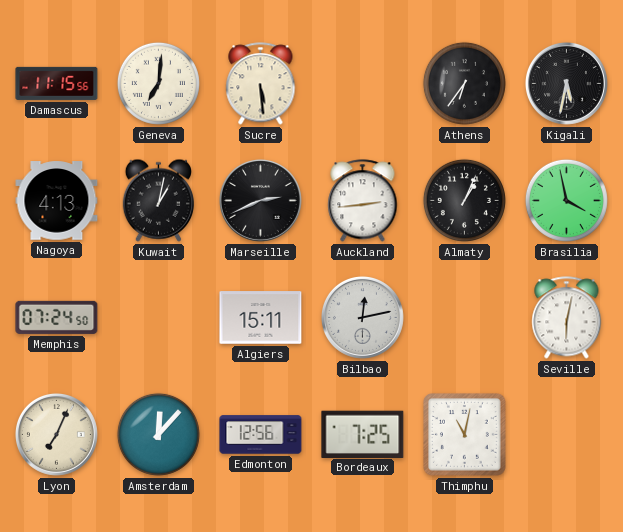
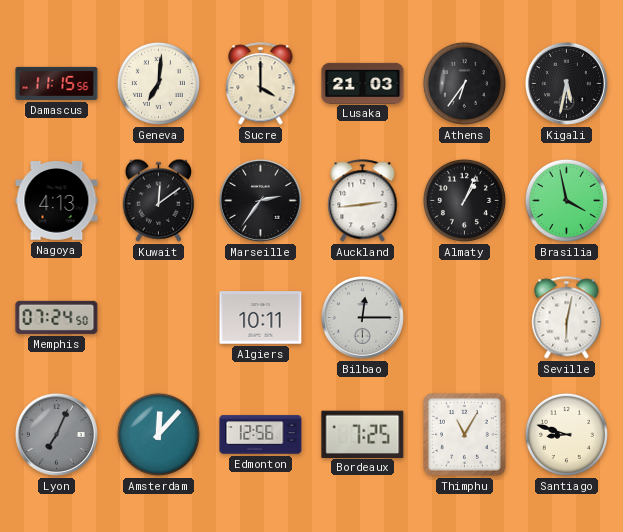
Sucre: 5:29 -> 4:00
Lusaka: none -> 21:03
Kuwait: 1:02 -> 12:09
Marseille: 2:41 -> 2:36
Algiers: 15:11 -> 10:11
Bilbao: 12:13 -> 12:15
Lyon dial: cream -> grey
Thimphu: 11:02 -> 11:05
Santiago: none -> 8:48
